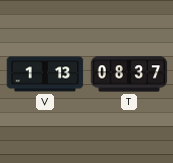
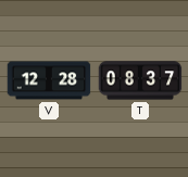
V: 1:13 -> 12:28
